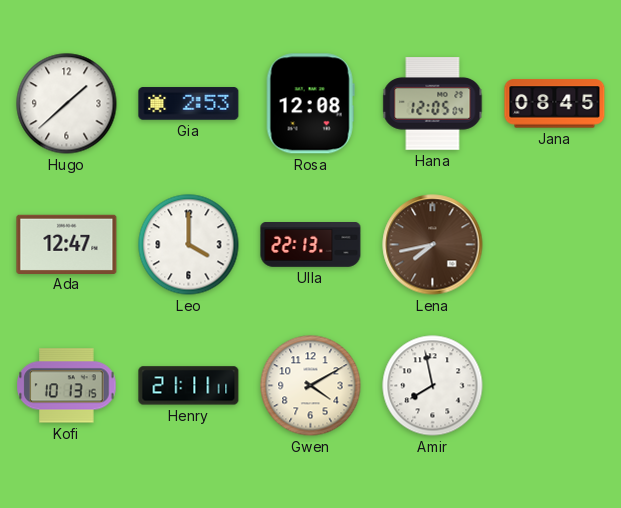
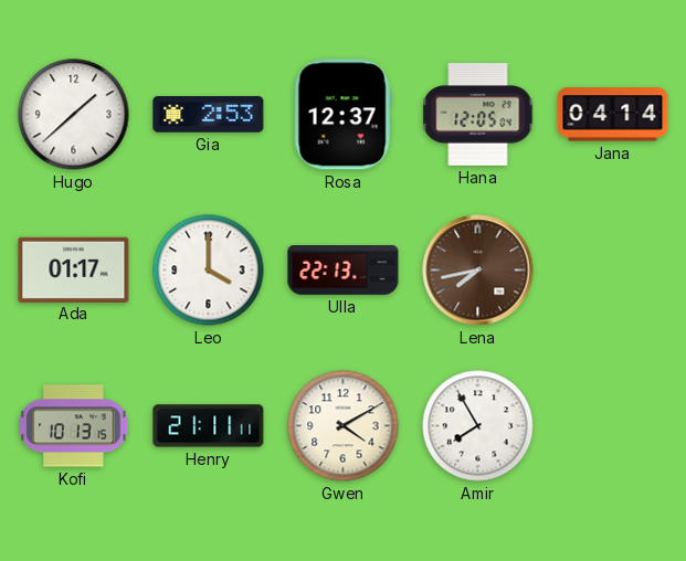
Rosa: 12:08 -> 12:37
Jana: 08:45 -> 04:14
Ada: 12:47 -> 01:17
Amir: 7:58 -> 7:55
